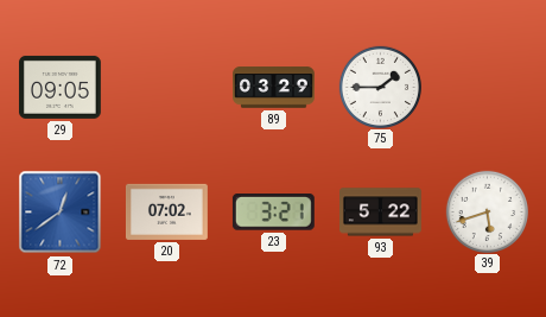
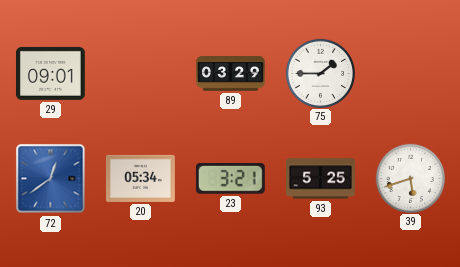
29: 09:05 -> 09:01
20: 07:02 -> 05:34
93: 5:22 -> 5:25
